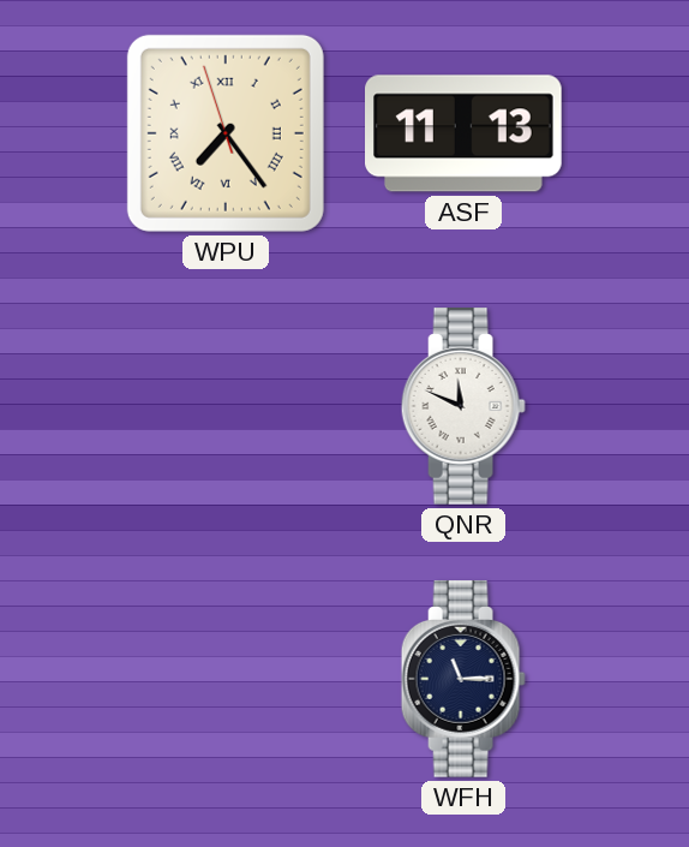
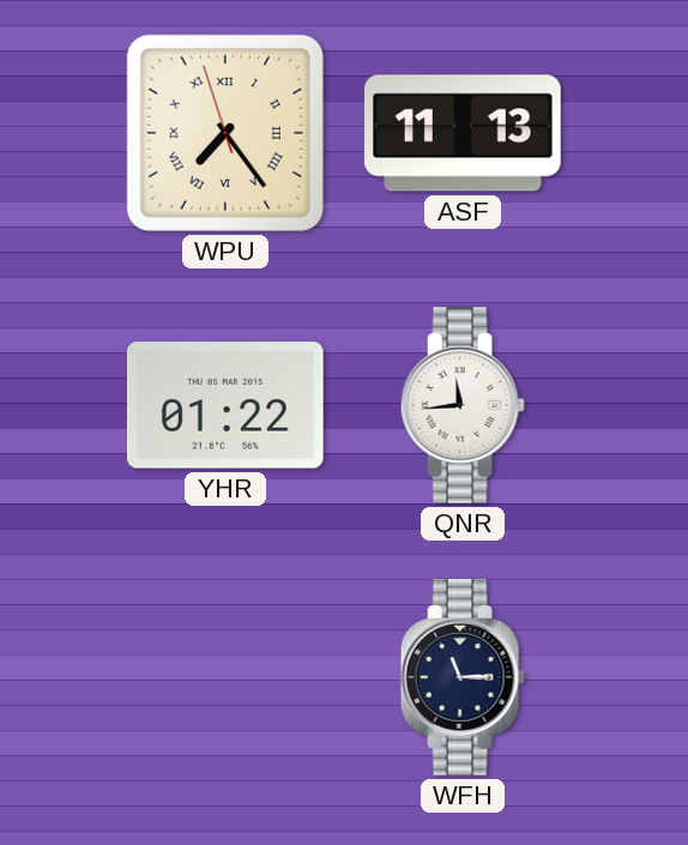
YHR: none -> 01:22
QNR: 11:49 -> 11:44
